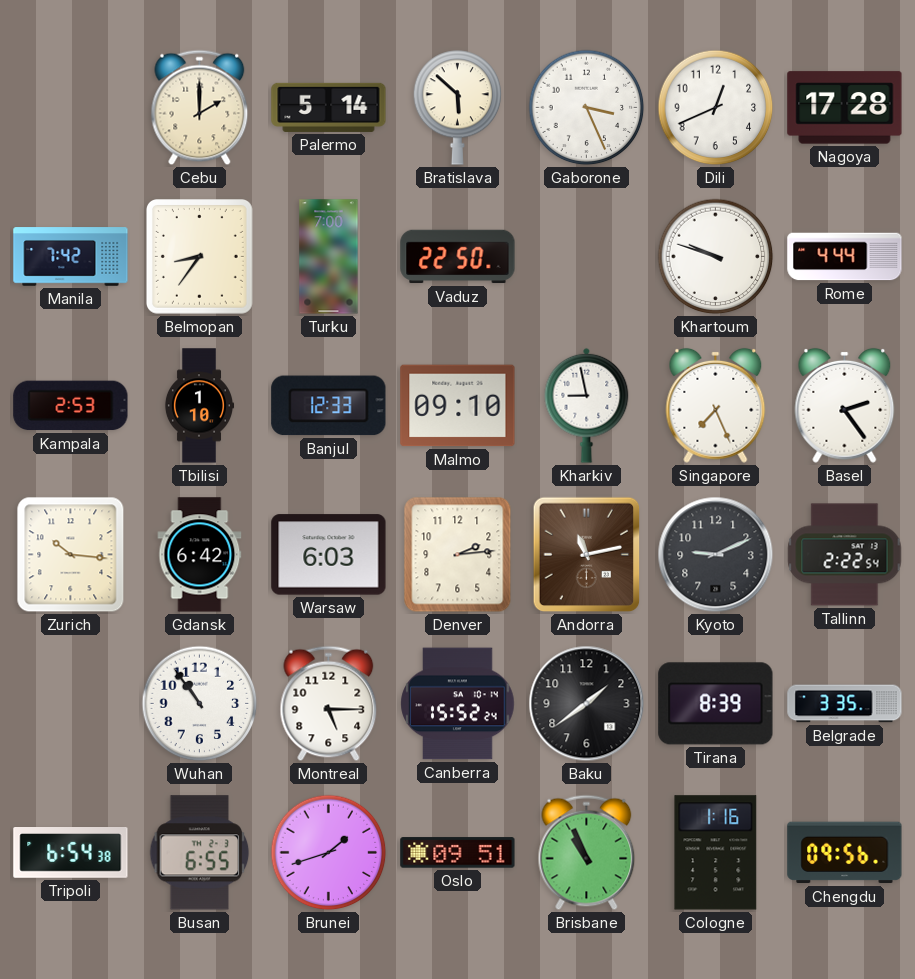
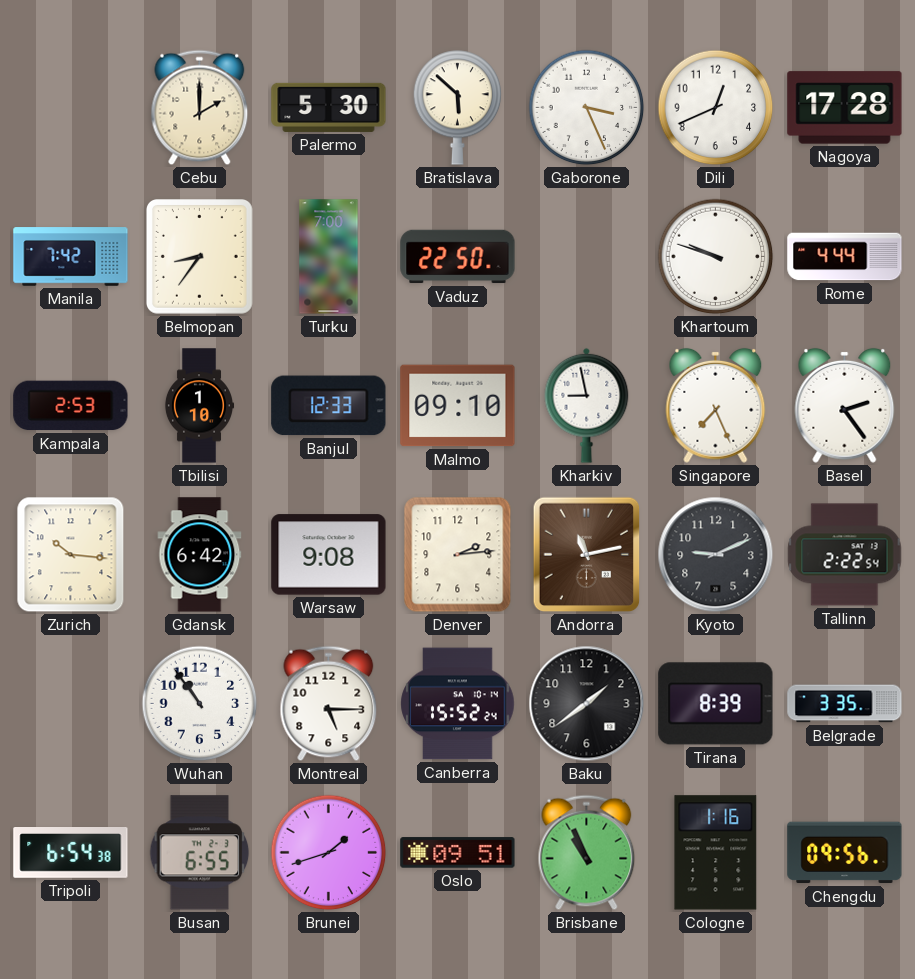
Palermo: 5:14 -> 5:30
Warsaw: 6:03 -> 9:08
